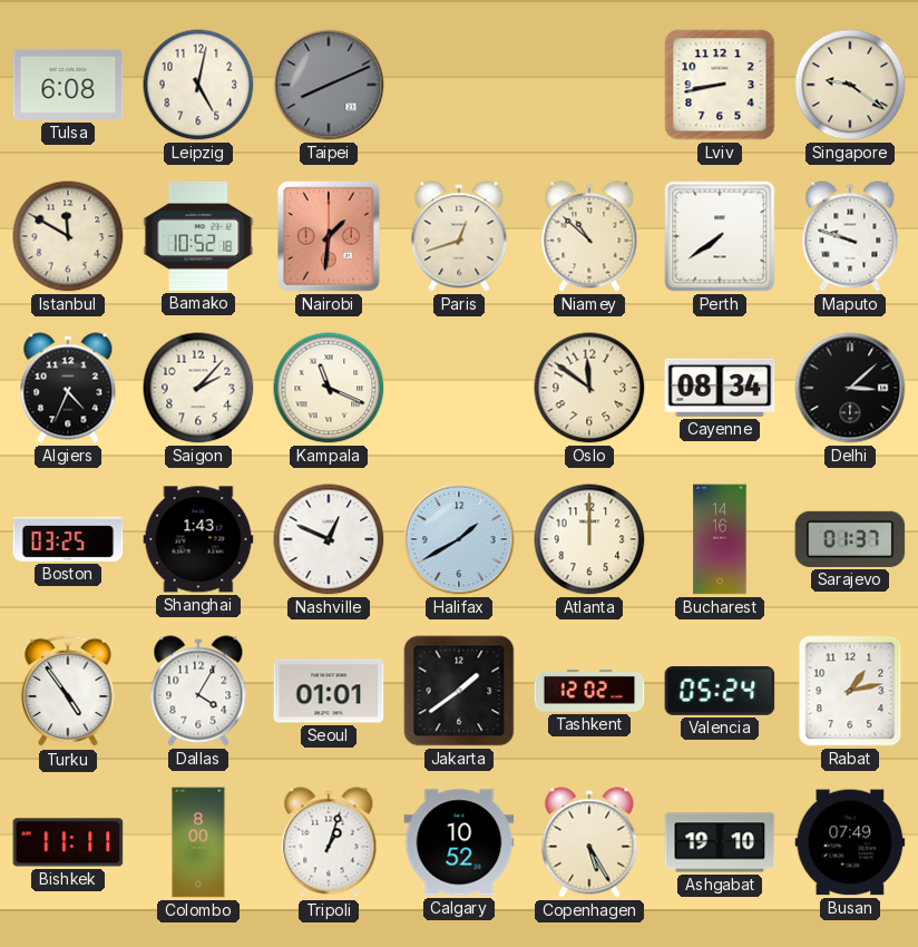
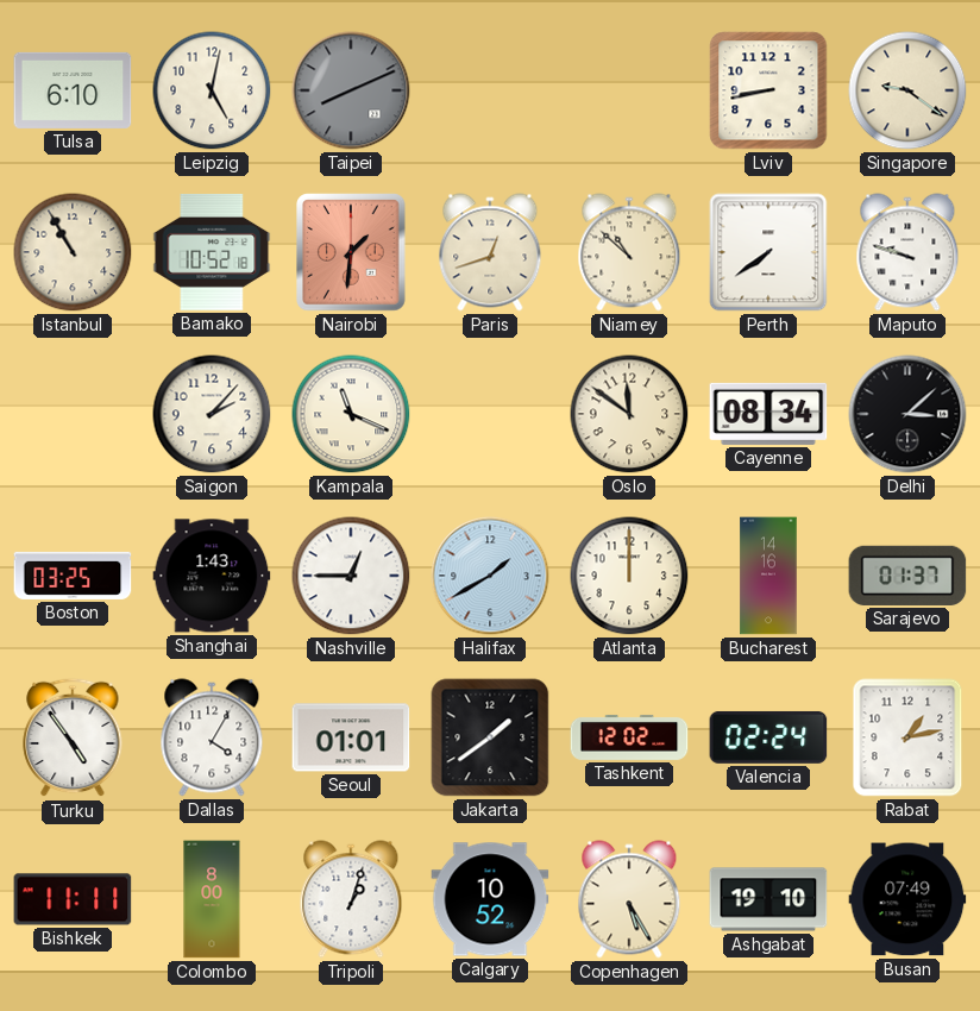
Tulsa: 6:08 -> 6:10
Istanbul: 11:50 -> 10:55
Algiers: 4:34 -> none
Nashville: 12:49 -> 12:45
Valencia: 05:24 -> 02:24
